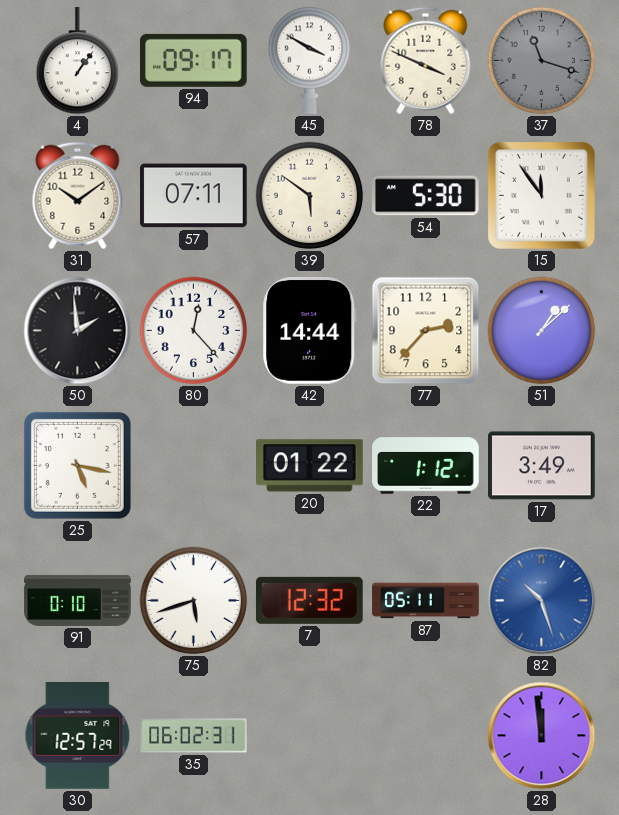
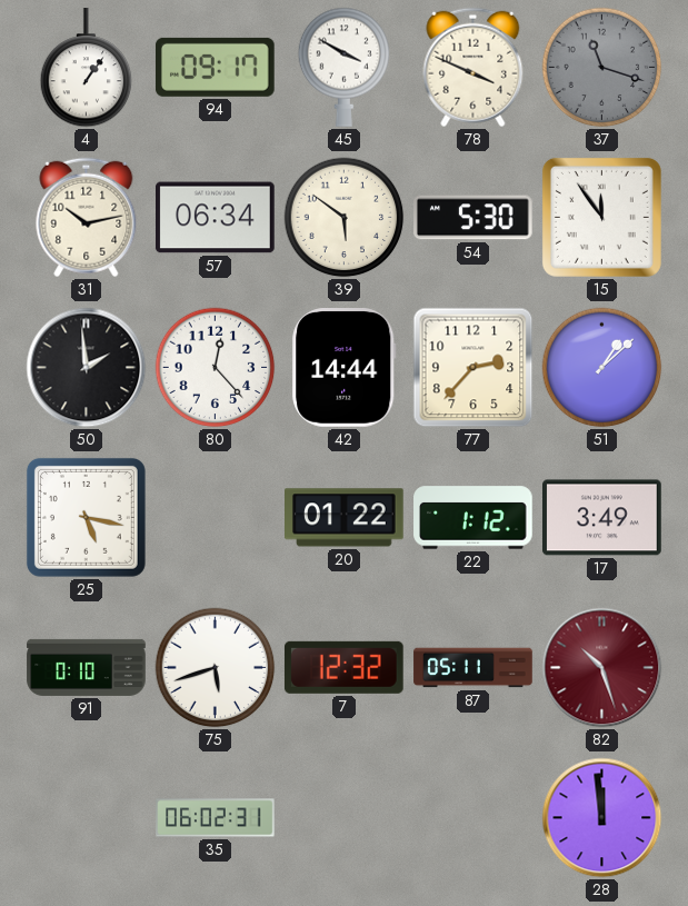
31: 10:09 -> 10:13
57: 07:11 -> 06:34
82 dial: blue -> burgundy
30: 12:57 -> none
